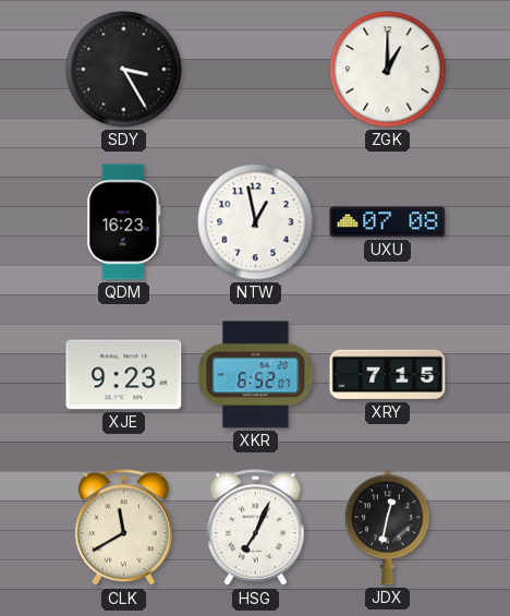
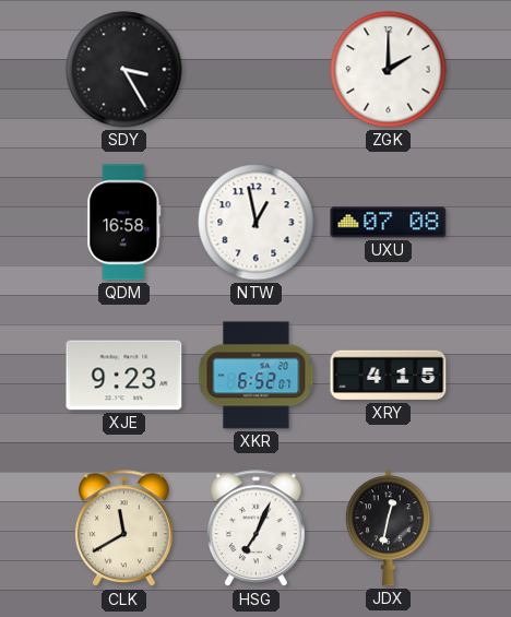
ZGK: 1:00 -> 2:00
QDM: 16:23 -> 16:58
XRY: 7:15 -> 4:15
